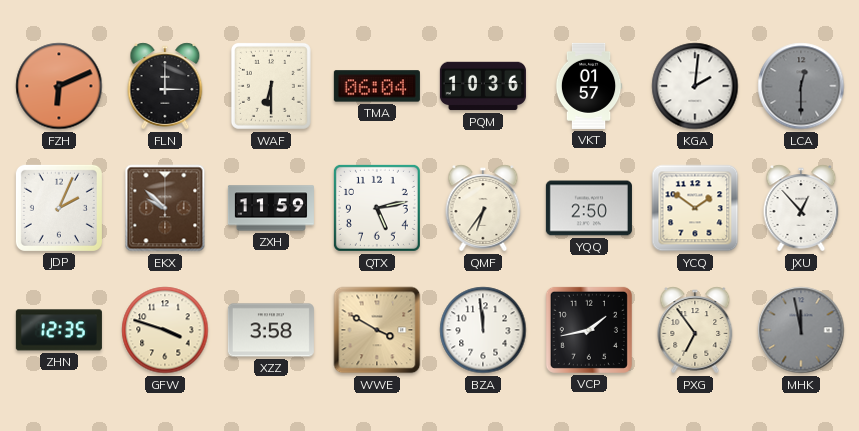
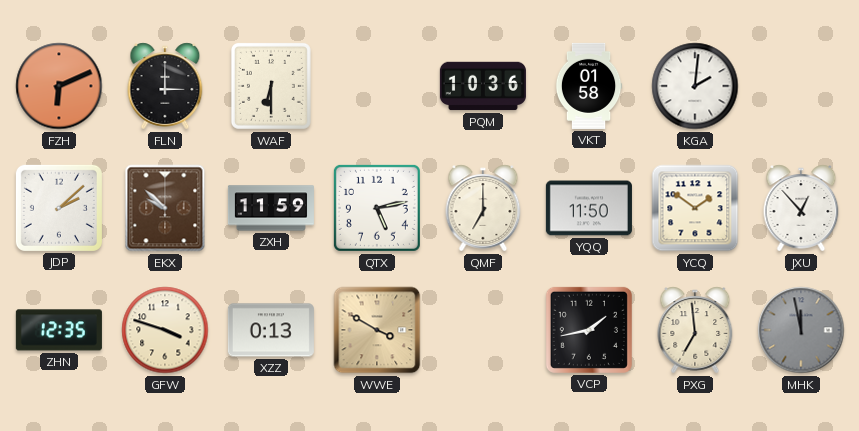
TMA: 06:04 -> none
VKT: 01:57 -> 01:58
LCA: 12:30 -> none
JDP: 2:04 -> 2:08
QMF: 6:36 -> 7:00
YQQ: 2:50 -> 11:50
XZZ: 3:58 -> 0:13
BZA: 11:59 -> none
PXG: 6:54 -> 6:59
